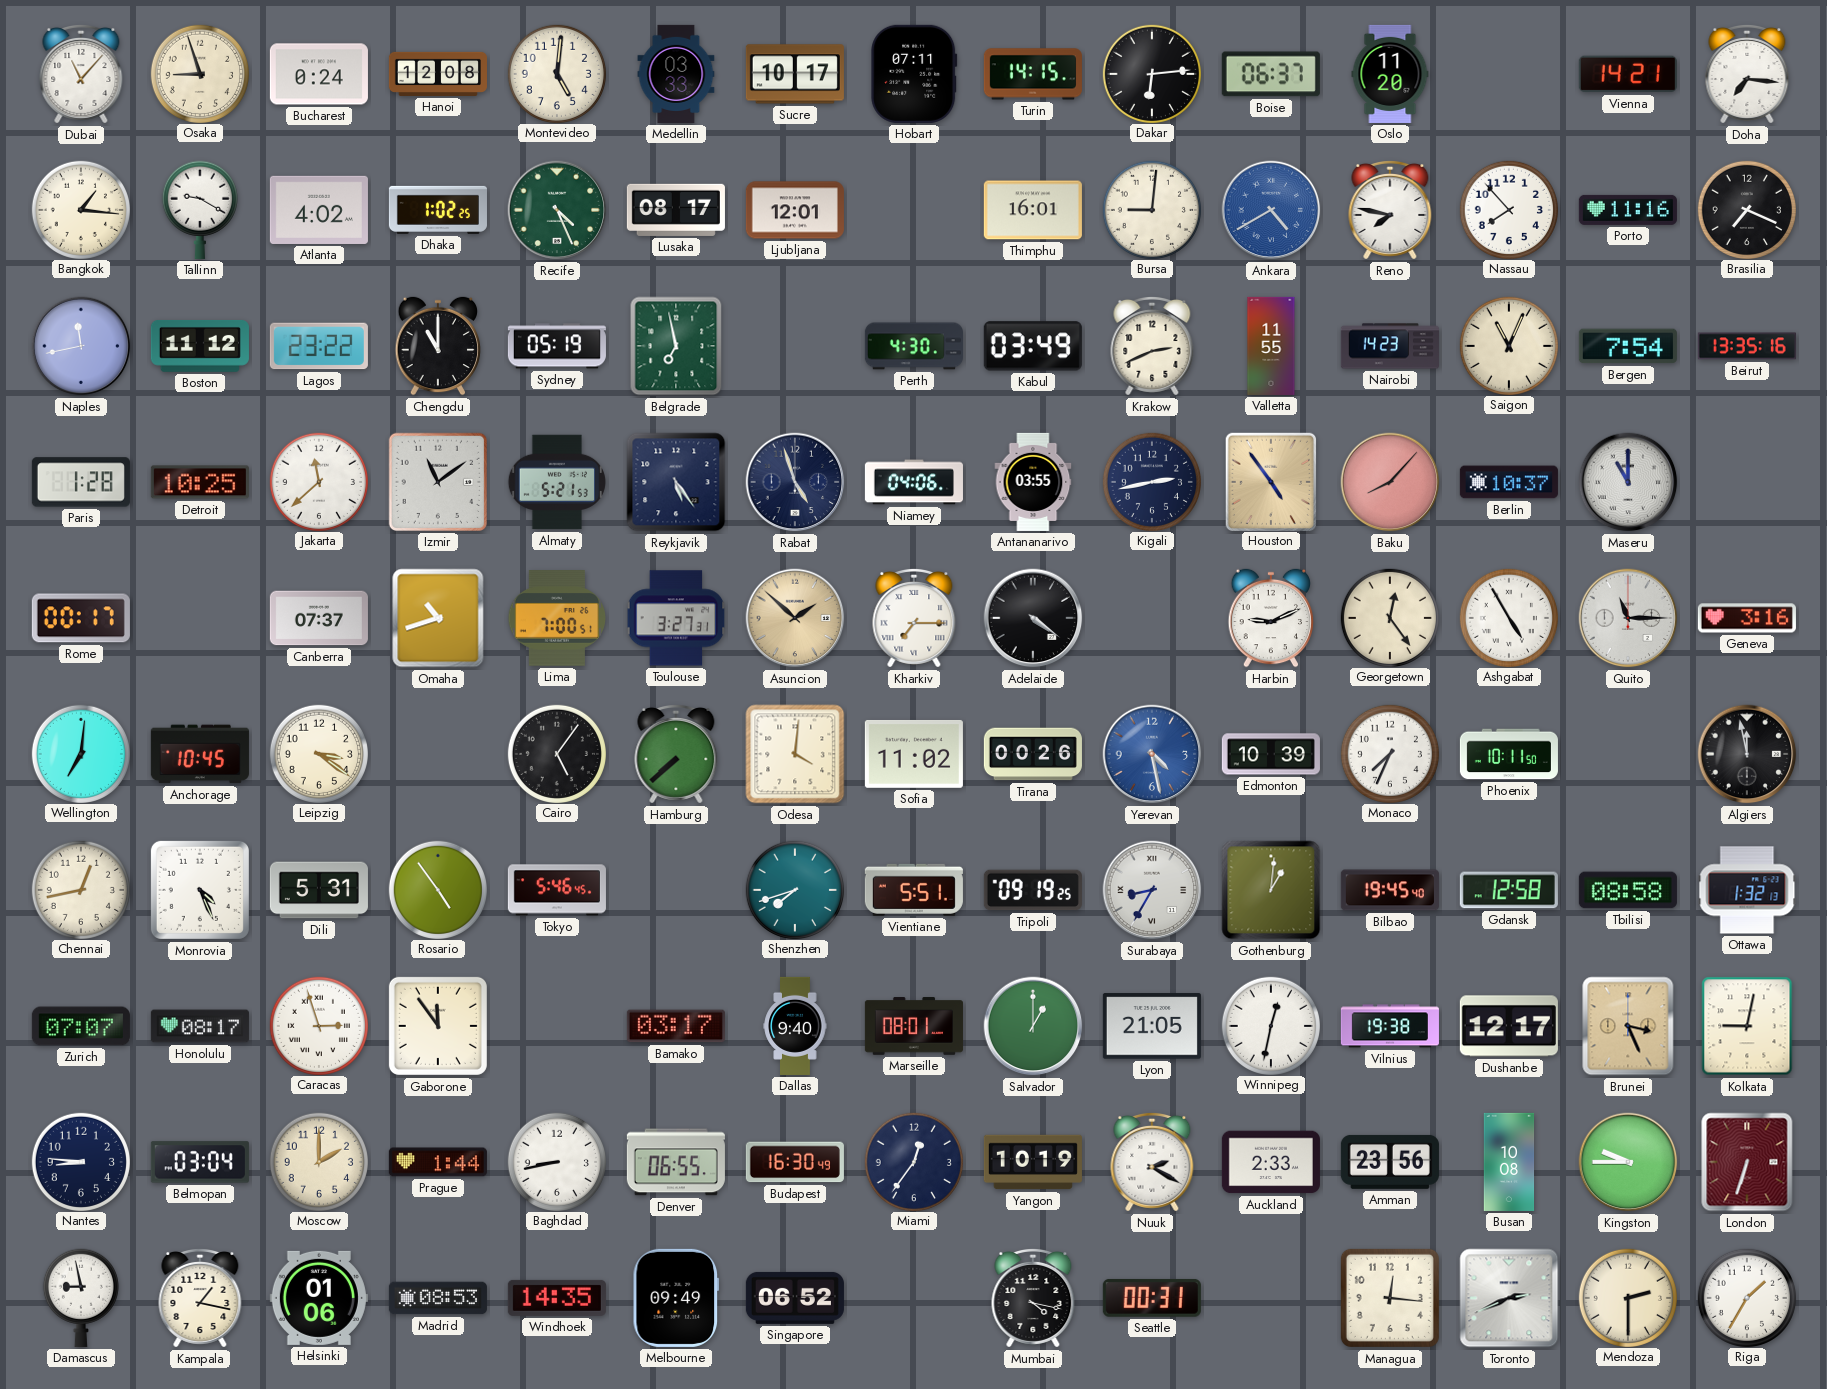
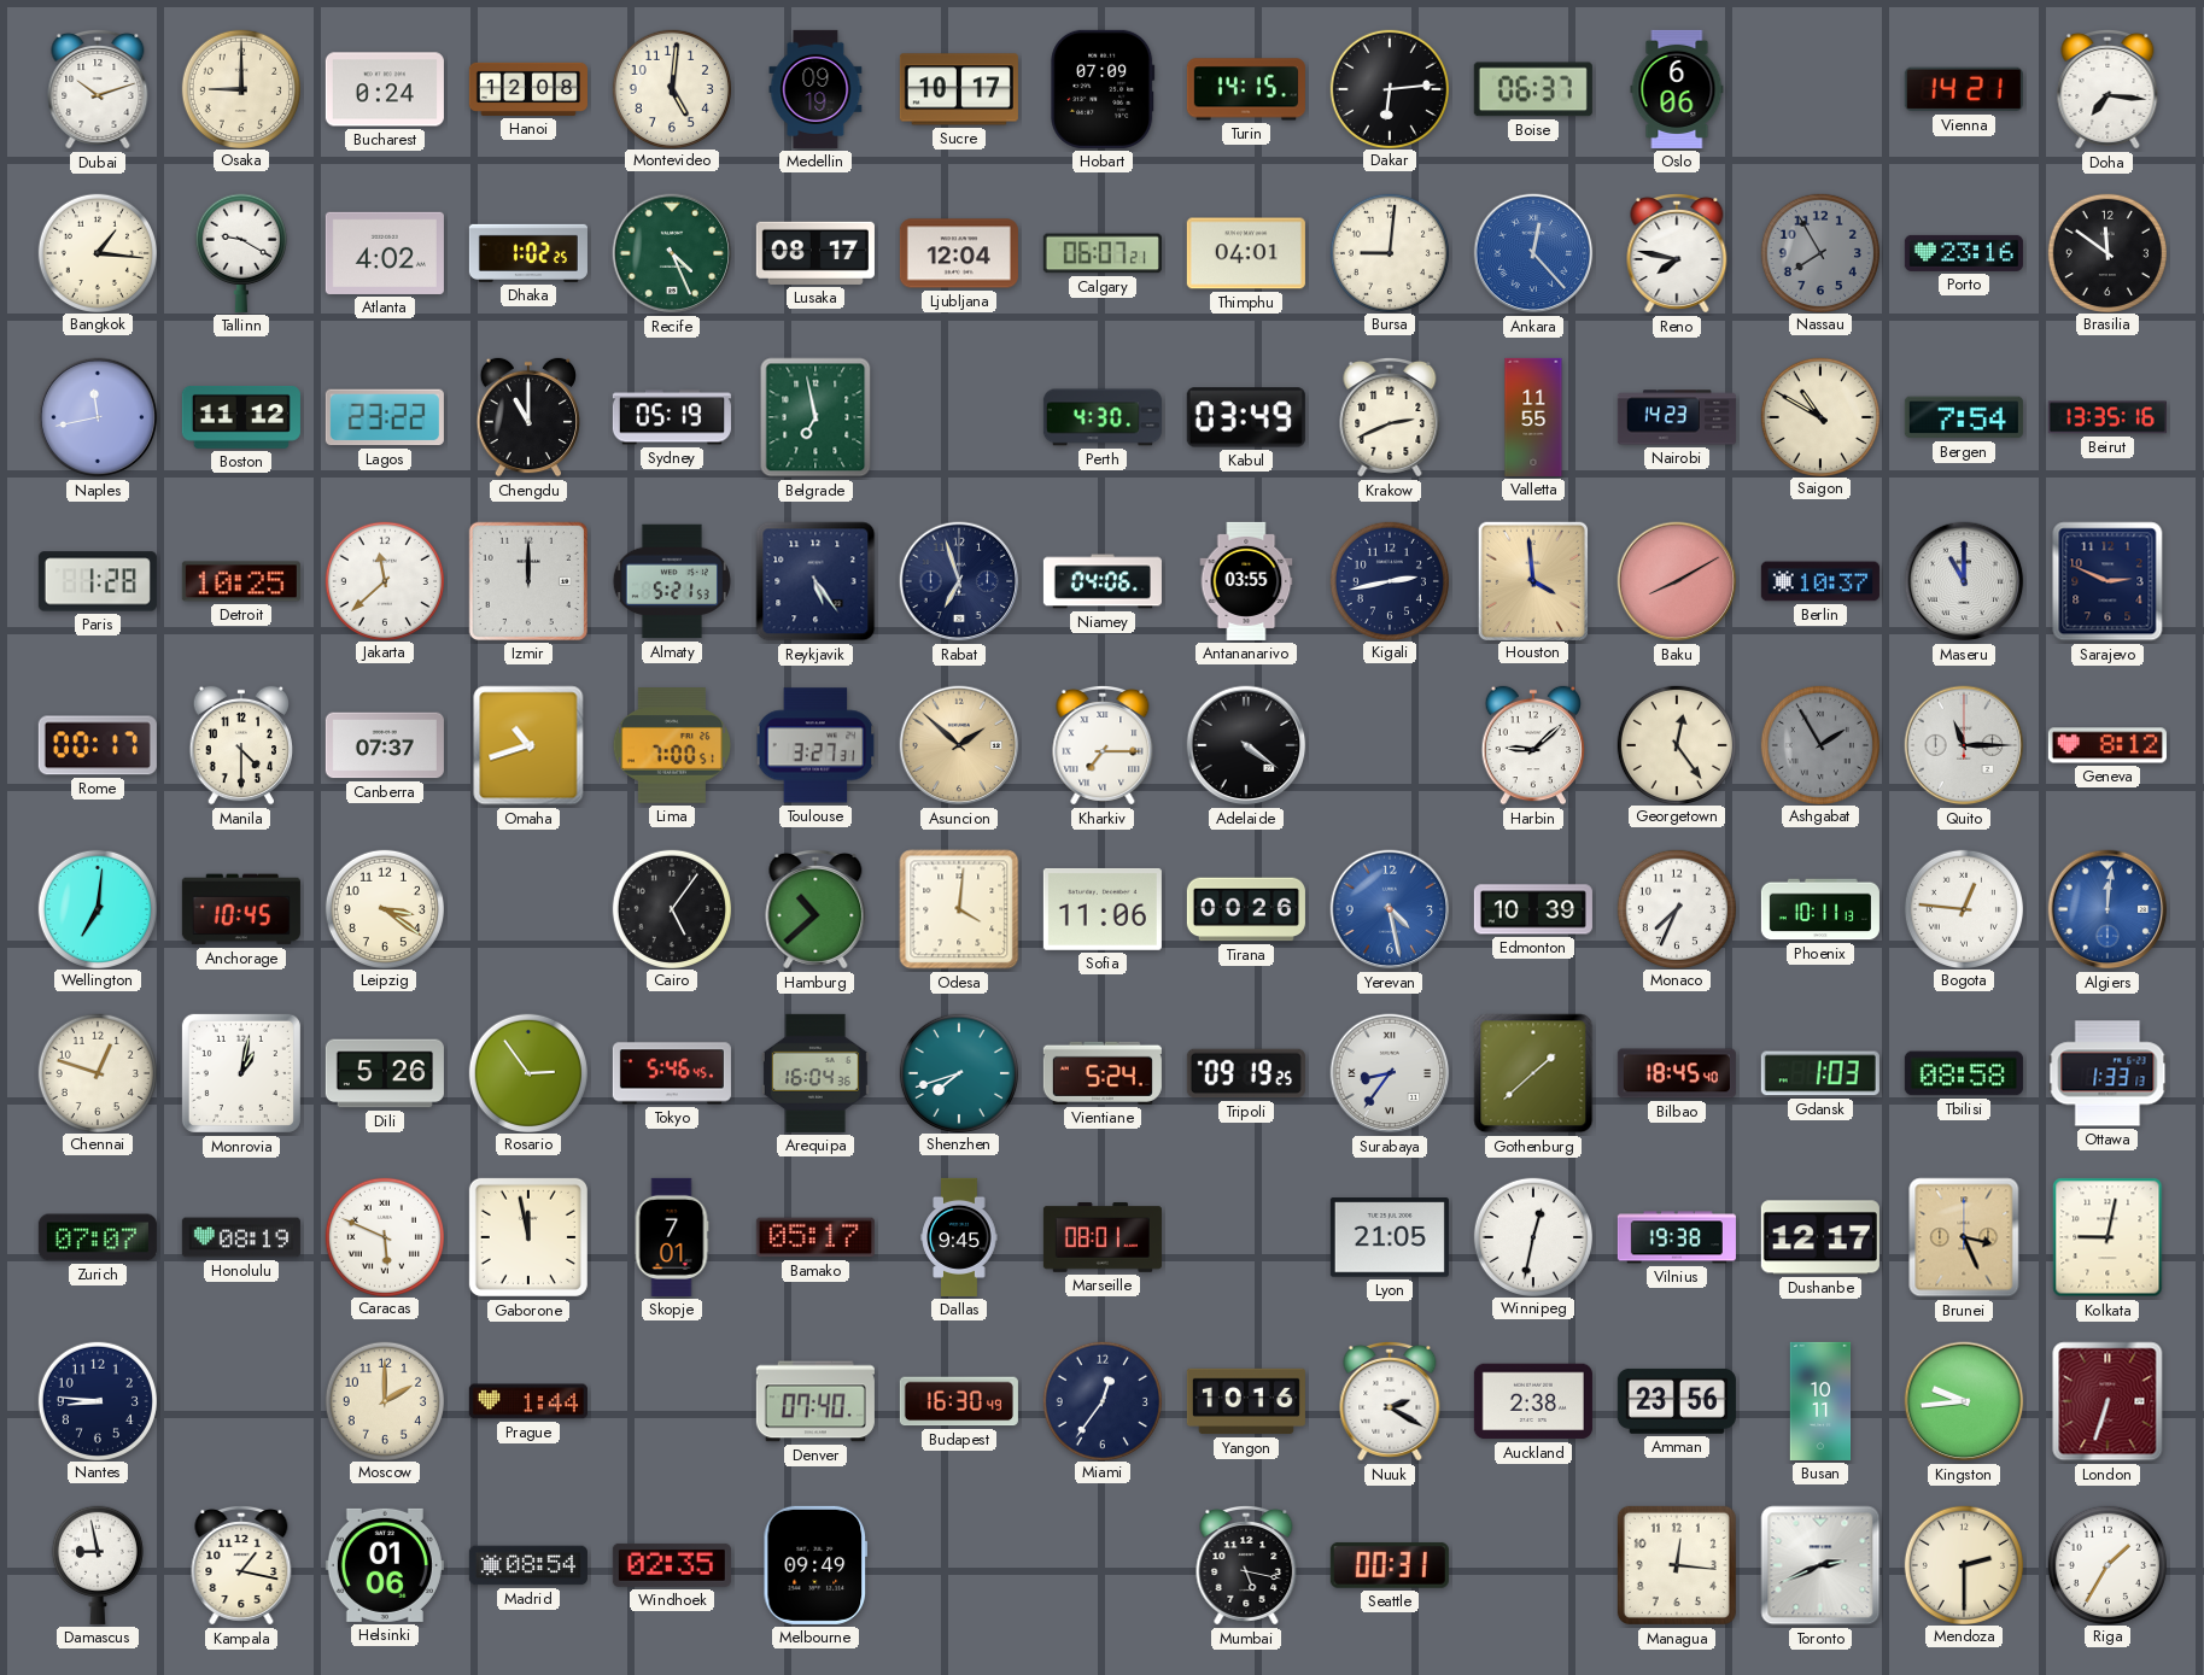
Dubai: 11:07 -> 10:12
Osaka: 8:57 -> 9:00
Medellin: 03:33 -> 09:19
Hobart: 07:11 -> 07:09
Oslo: 11:20 -> 6:06
Ljubljana: 12:01 -> 12:04
Calgary: none -> 06:07
Thimphu: 16:01 -> 04:01
Ankara: 4:40 -> 12:23
Nassau: 7:53 -> 7:55
Nassau dial: white -> grey
Porto: 11:16 -> 23:16
Brasilia: 7:19 -> 11:51
Saigon: 11:04 -> 10:50
Izmir: 11:09 -> 12:00
Rabat: 4:57 -> 6:57
Houston: 4:54 -> 3:59
Baku: 8:07 -> 8:10
Sarajevo: none -> 2:49
Manila: none -> 4:30
Harbin: 9:11 -> 9:08
Ashgabat: 4:55 -> 1:55
Ashgabat dial: white -> grey
Geneva: 3:16 -> 8:12
Hamburg: 7:38 -> 10:38
Sofia: 11:02 -> 11:06
Phoenix: 10:11:50 -> 10:11:13
Bogota: none -> 12:46
Algiers: 11:58 -> 12:01
Algiers dial: black -> blue
Chennai: 12:43 -> 12:48
Monrovia: 4:26 -> 1:02
Dili: 5:31 -> 5:26
Rosario: 4:54 -> 2:54
Arequipa: none -> 16:04
Vientiane: 5:51 -> 5:24
Surabaya: 8:35 -> 8:36
Gothenburg: 1:01 -> 1:38
Bilbao: 19:45 -> 18:45
Gdansk: 12:58 -> 1:03
Ottawa: 1:32 -> 1:33
Honolulu: 08:17 -> 08:19
Caracas: 2:57 -> 5:49
Gaborone: 11:54 -> 11:58
Skopje: none -> 7:01
Bamako: 03:17 -> 05:17
Dallas: 9:40 -> 9:45
Salvador: 1:00 -> none
Belmopan: 03:04 -> none
Baghdad: 8:43 -> none
Denver: 06:55 -> 07:40
Yangon: 10:19 -> 10:16
Auckland: 2:33 -> 2:38
Busan: 10:08 -> 10:11
Kingston: 9:45 -> 9:44
Madrid: 08:53 -> 08:54
Windhoek: 14:35 -> 02:35
Singapore: 06:52 -> none
Mumbai: 4:17 -> 5:17
